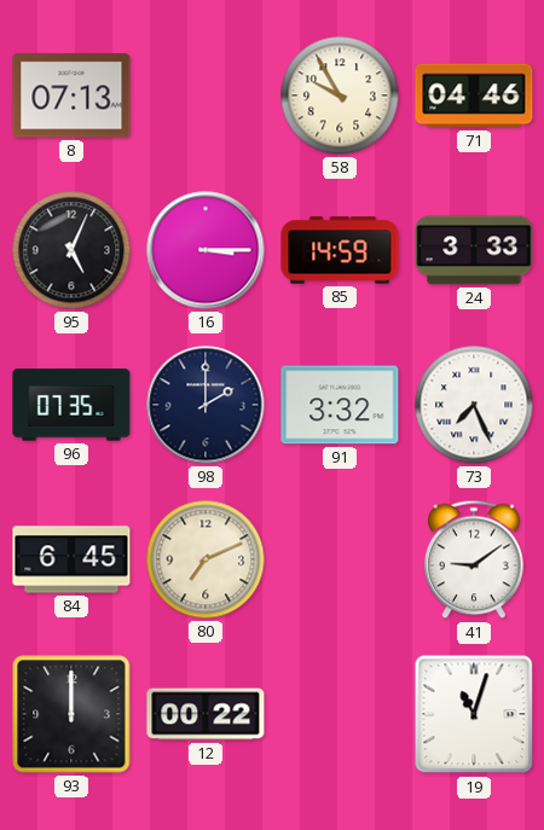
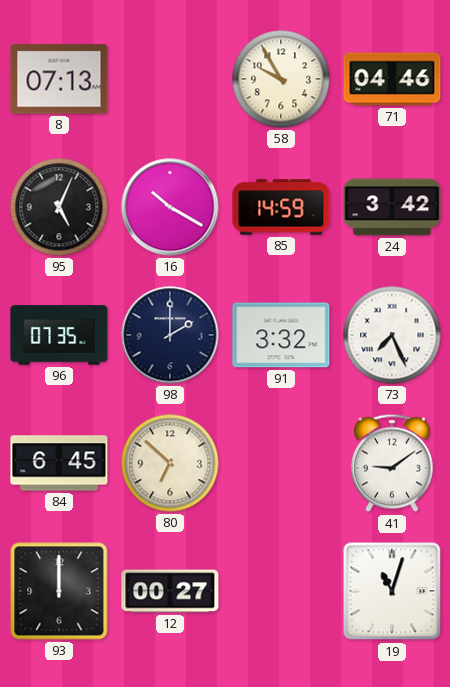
16: 3:15 -> 10:20
24: 3:33 -> 3:42
80: 7:11 -> 6:52
12: 00:22 -> 00:27
